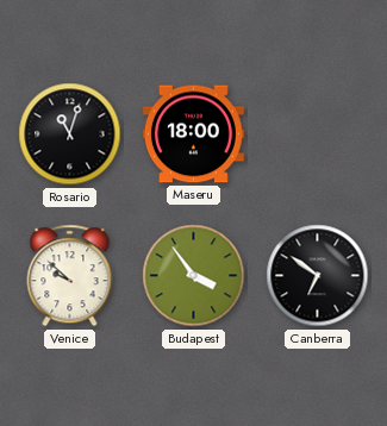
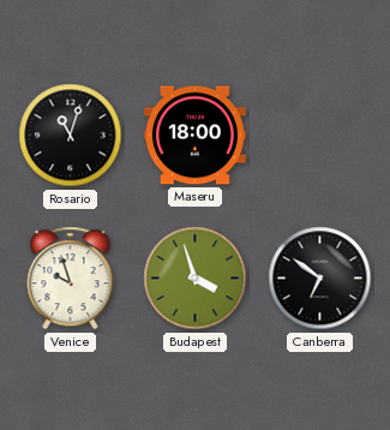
Venice: 9:52 -> 9:57
Budapest: 3:54 -> 3:57
